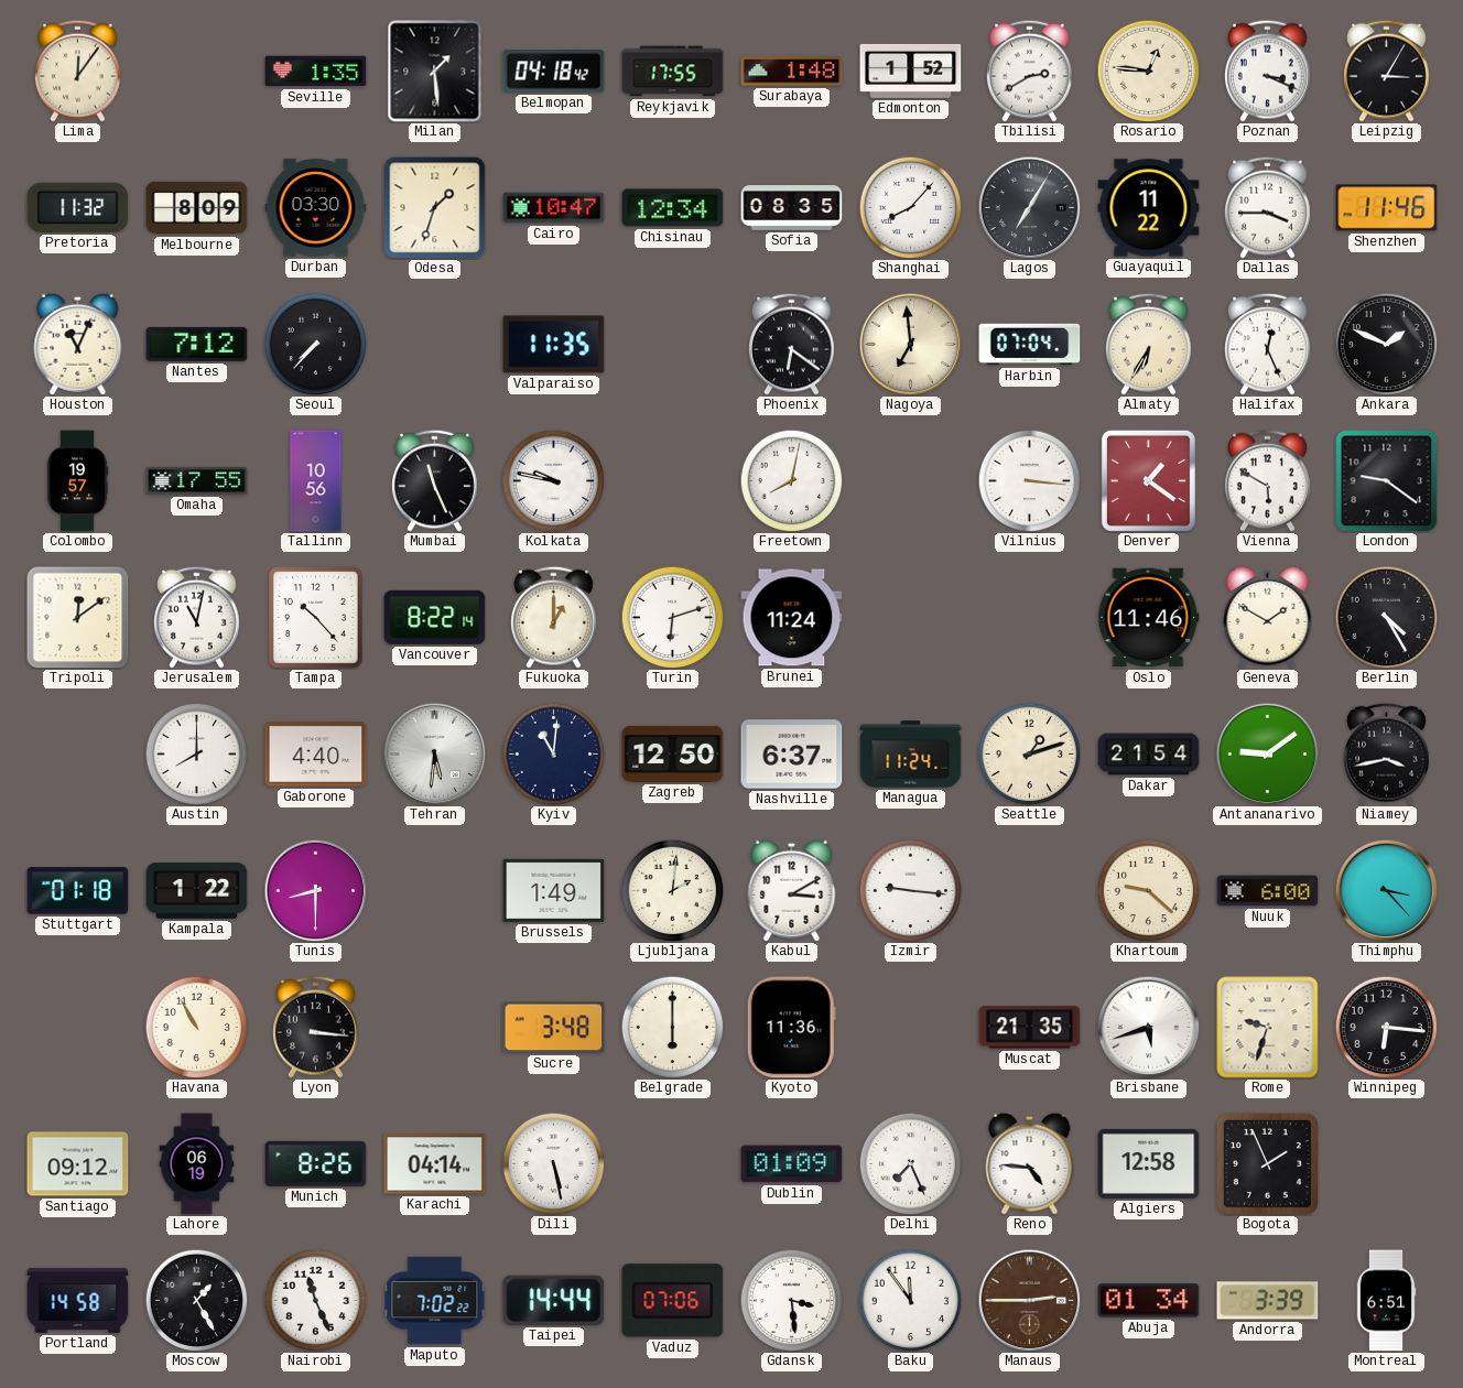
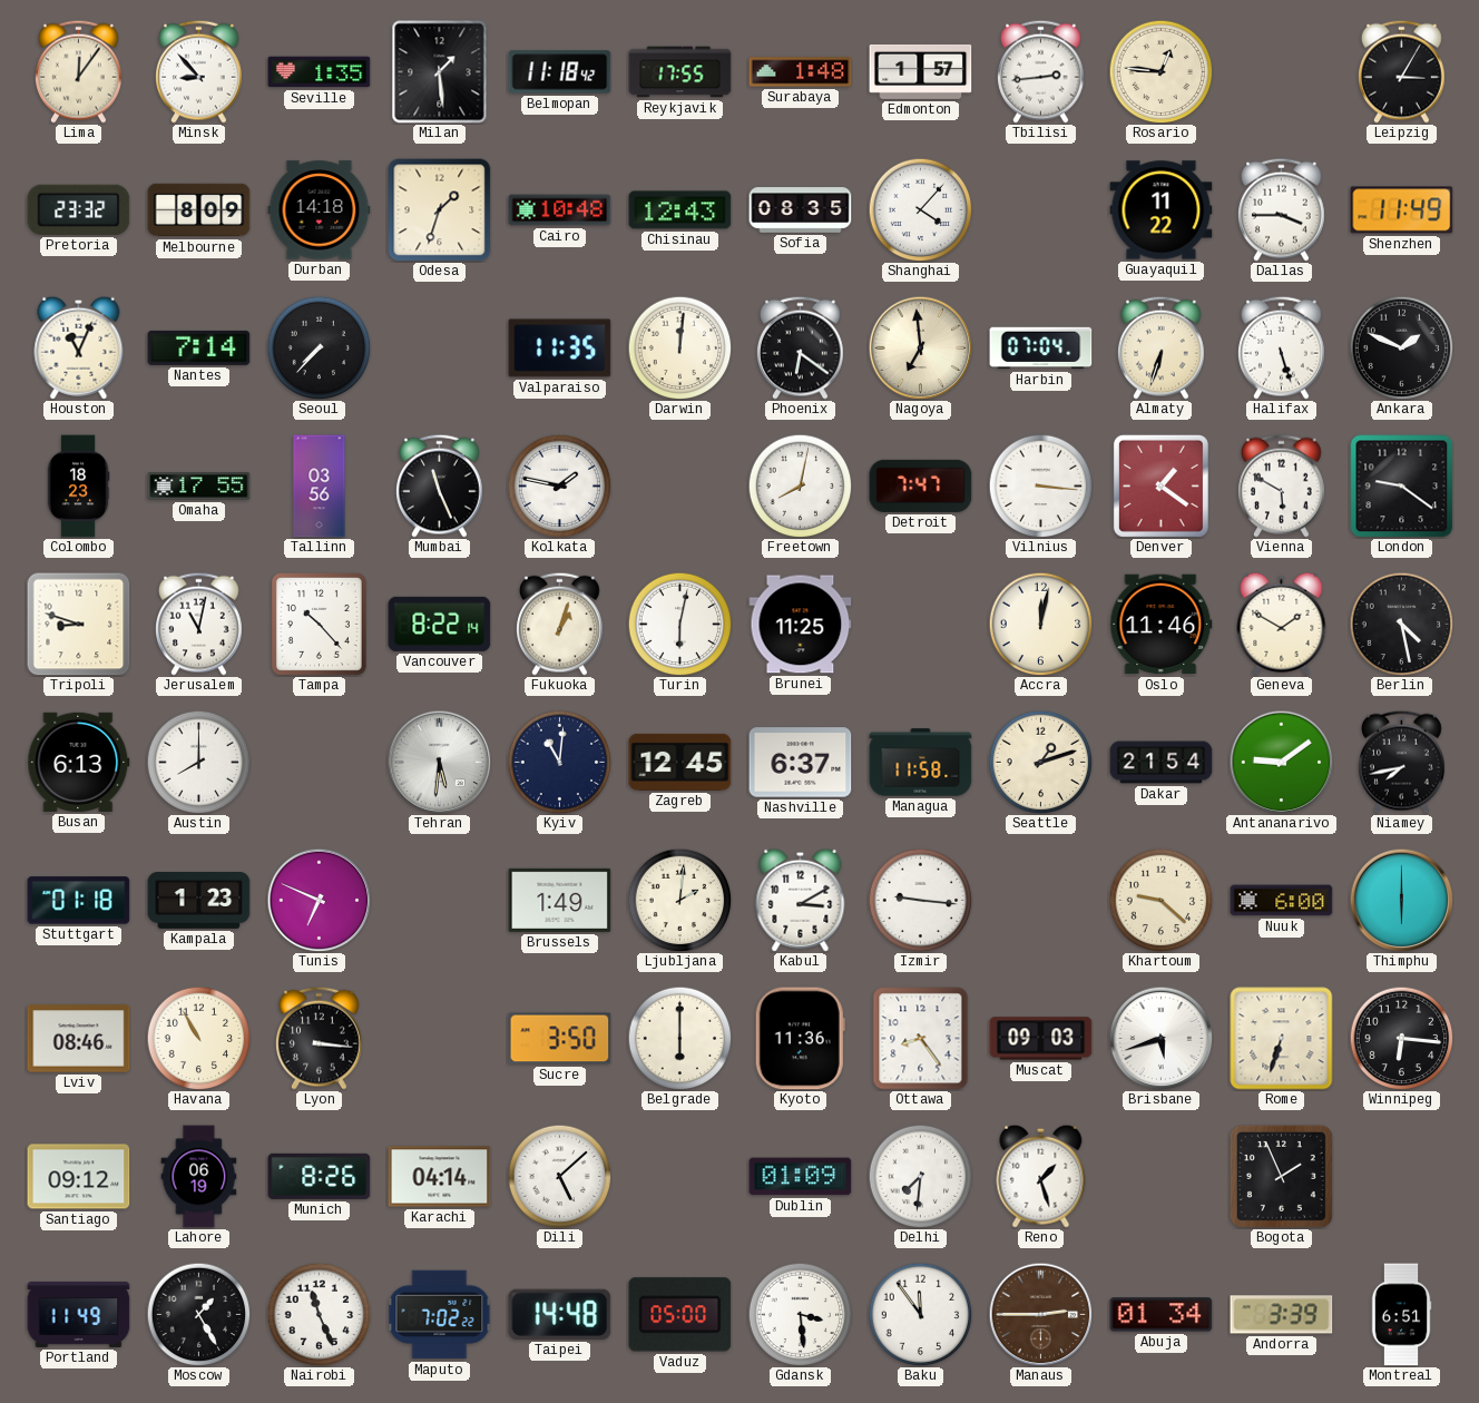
Minsk: none -> 8:53
Belmopan: 04:18 -> 11:18
Edmonton: 1:52 -> 1:57
Tbilisi: 2:40 -> 2:44
Poznan: 3:19 -> none
Pretoria: 11:32 -> 23:32
Durban: 03:30 -> 14:18
Cairo: 10:47 -> 10:48
Chisinau: 12:34 -> 12:43
Shanghai: 8:07 -> 4:07
Lagos: 7:05 -> none
Shenzhen: 11:46 -> 11:49
Nantes: 7:12 -> 7:14
Darwin: none -> 12:01
Almaty: 6:35 -> 6:33
Halifax: 12:26 -> 5:27
Colombo: 19:57 -> 18:23
Tallinn: 10:56 -> 03:56
Kolkata: 9:47 -> 1:47
Detroit: none -> 7:47
Tripoli: 12:09 -> 8:48
Fukuoka: 1:00 -> 1:03
Turin: 6:12 -> 6:02
Brunei: 11:24 -> 11:25
Accra: none -> 12:02
Berlin: 4:25 -> 4:28
Busan: none -> 6:13
Gaborone: 4:40 -> none
Zagreb: 12:50 -> 12:45
Managua: 11:24 -> 11:58
Niamey: 3:43 -> 7:43
Kampala: 1:22 -> 1:23
Tunis: 8:30 -> 6:49
Thimphu: 3:23 -> 6:00
Lviv: none -> 08:46
Sucre: 3:48 -> 3:50
Ottawa: none -> 8:24
Muscat: 21:35 -> 09:03
Rome: 9:33 -> 6:33
Dili: 5:28 -> 5:08
Delhi: 7:26 -> 7:31
Reno: 4:46 -> 1:27
Algiers: 12:58 -> none
Portland: 14:58 -> 11:49
Taipei: 14:44 -> 14:48
Vaduz: 07:06 -> 05:00
